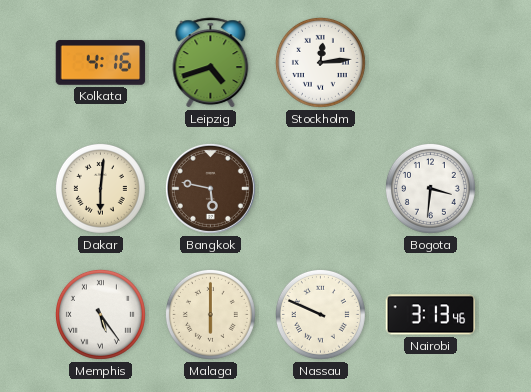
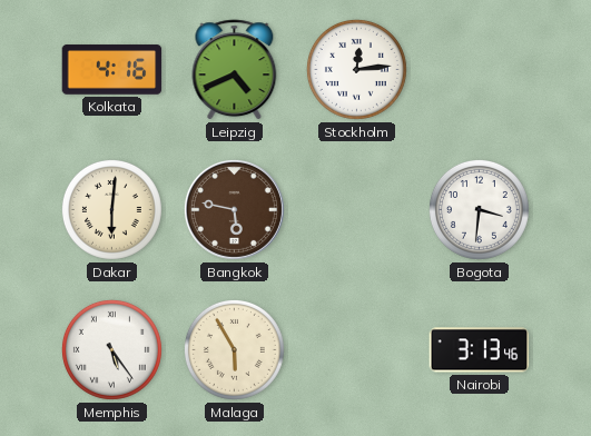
Leipzig: 4:42 -> 4:41
Malaga: 6:00 -> 5:55
Nassau: 9:49 -> none
